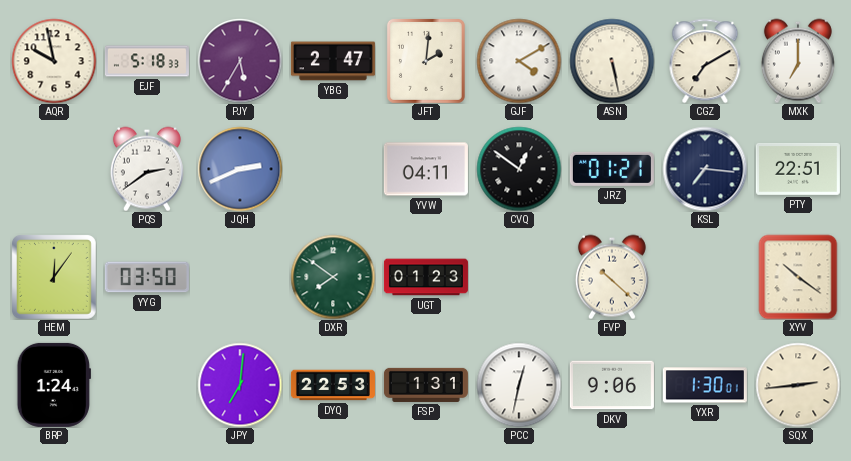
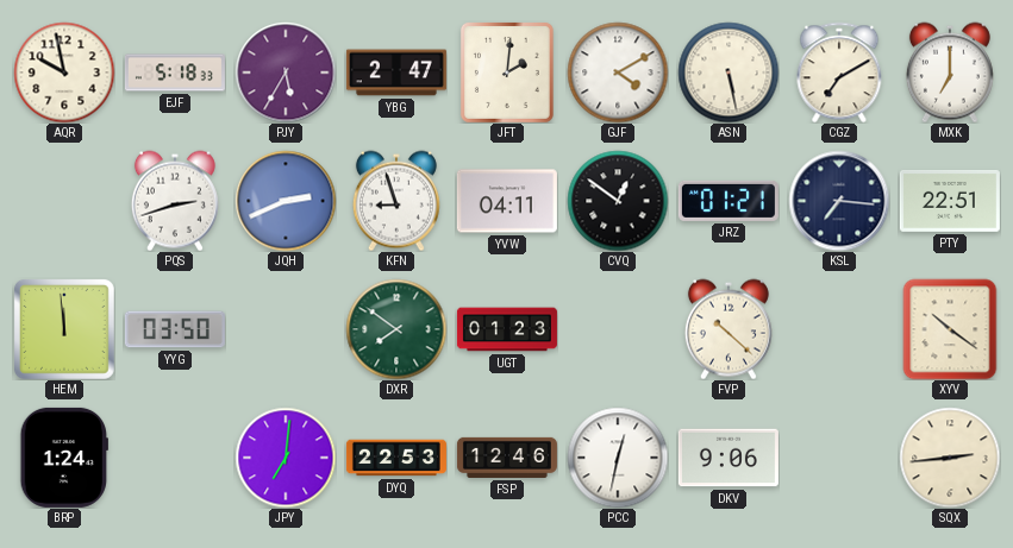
PQS: 2:39 -> 2:42
KFN: none -> 8:57
HEM: 12:06 -> 11:59
FSP: 1:31 -> 12:46
YXR: 1:30 -> none
